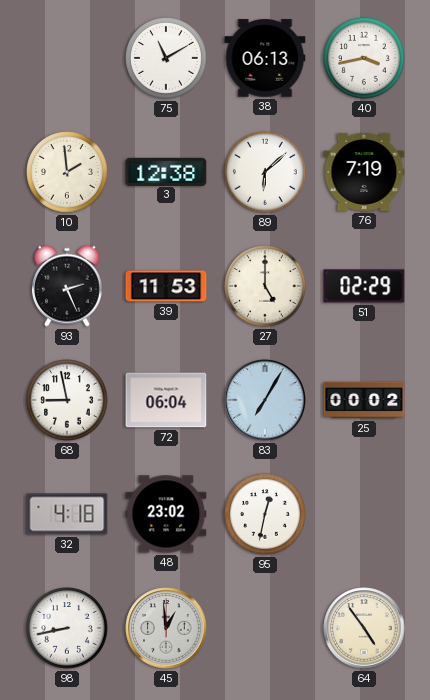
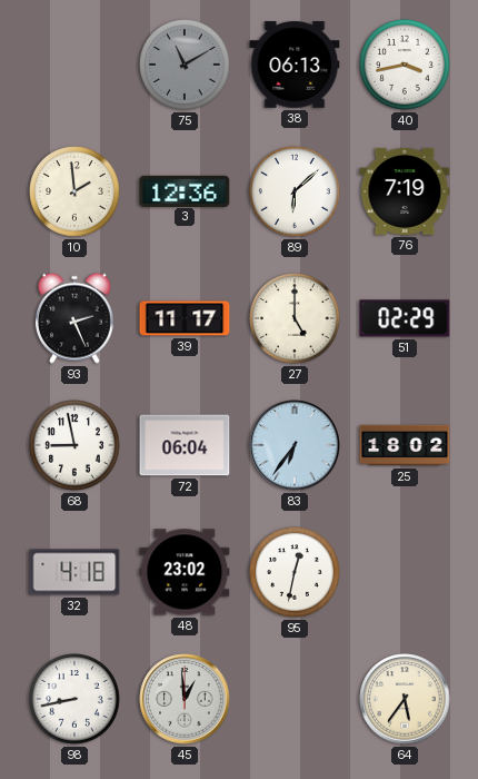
75 dial: white -> grey
3: 12:38 -> 12:36
39: 11:53 -> 11:17
83: 7:05 -> 6:36
25: 00:02 -> 18:02
64: 4:54 -> 5:36
